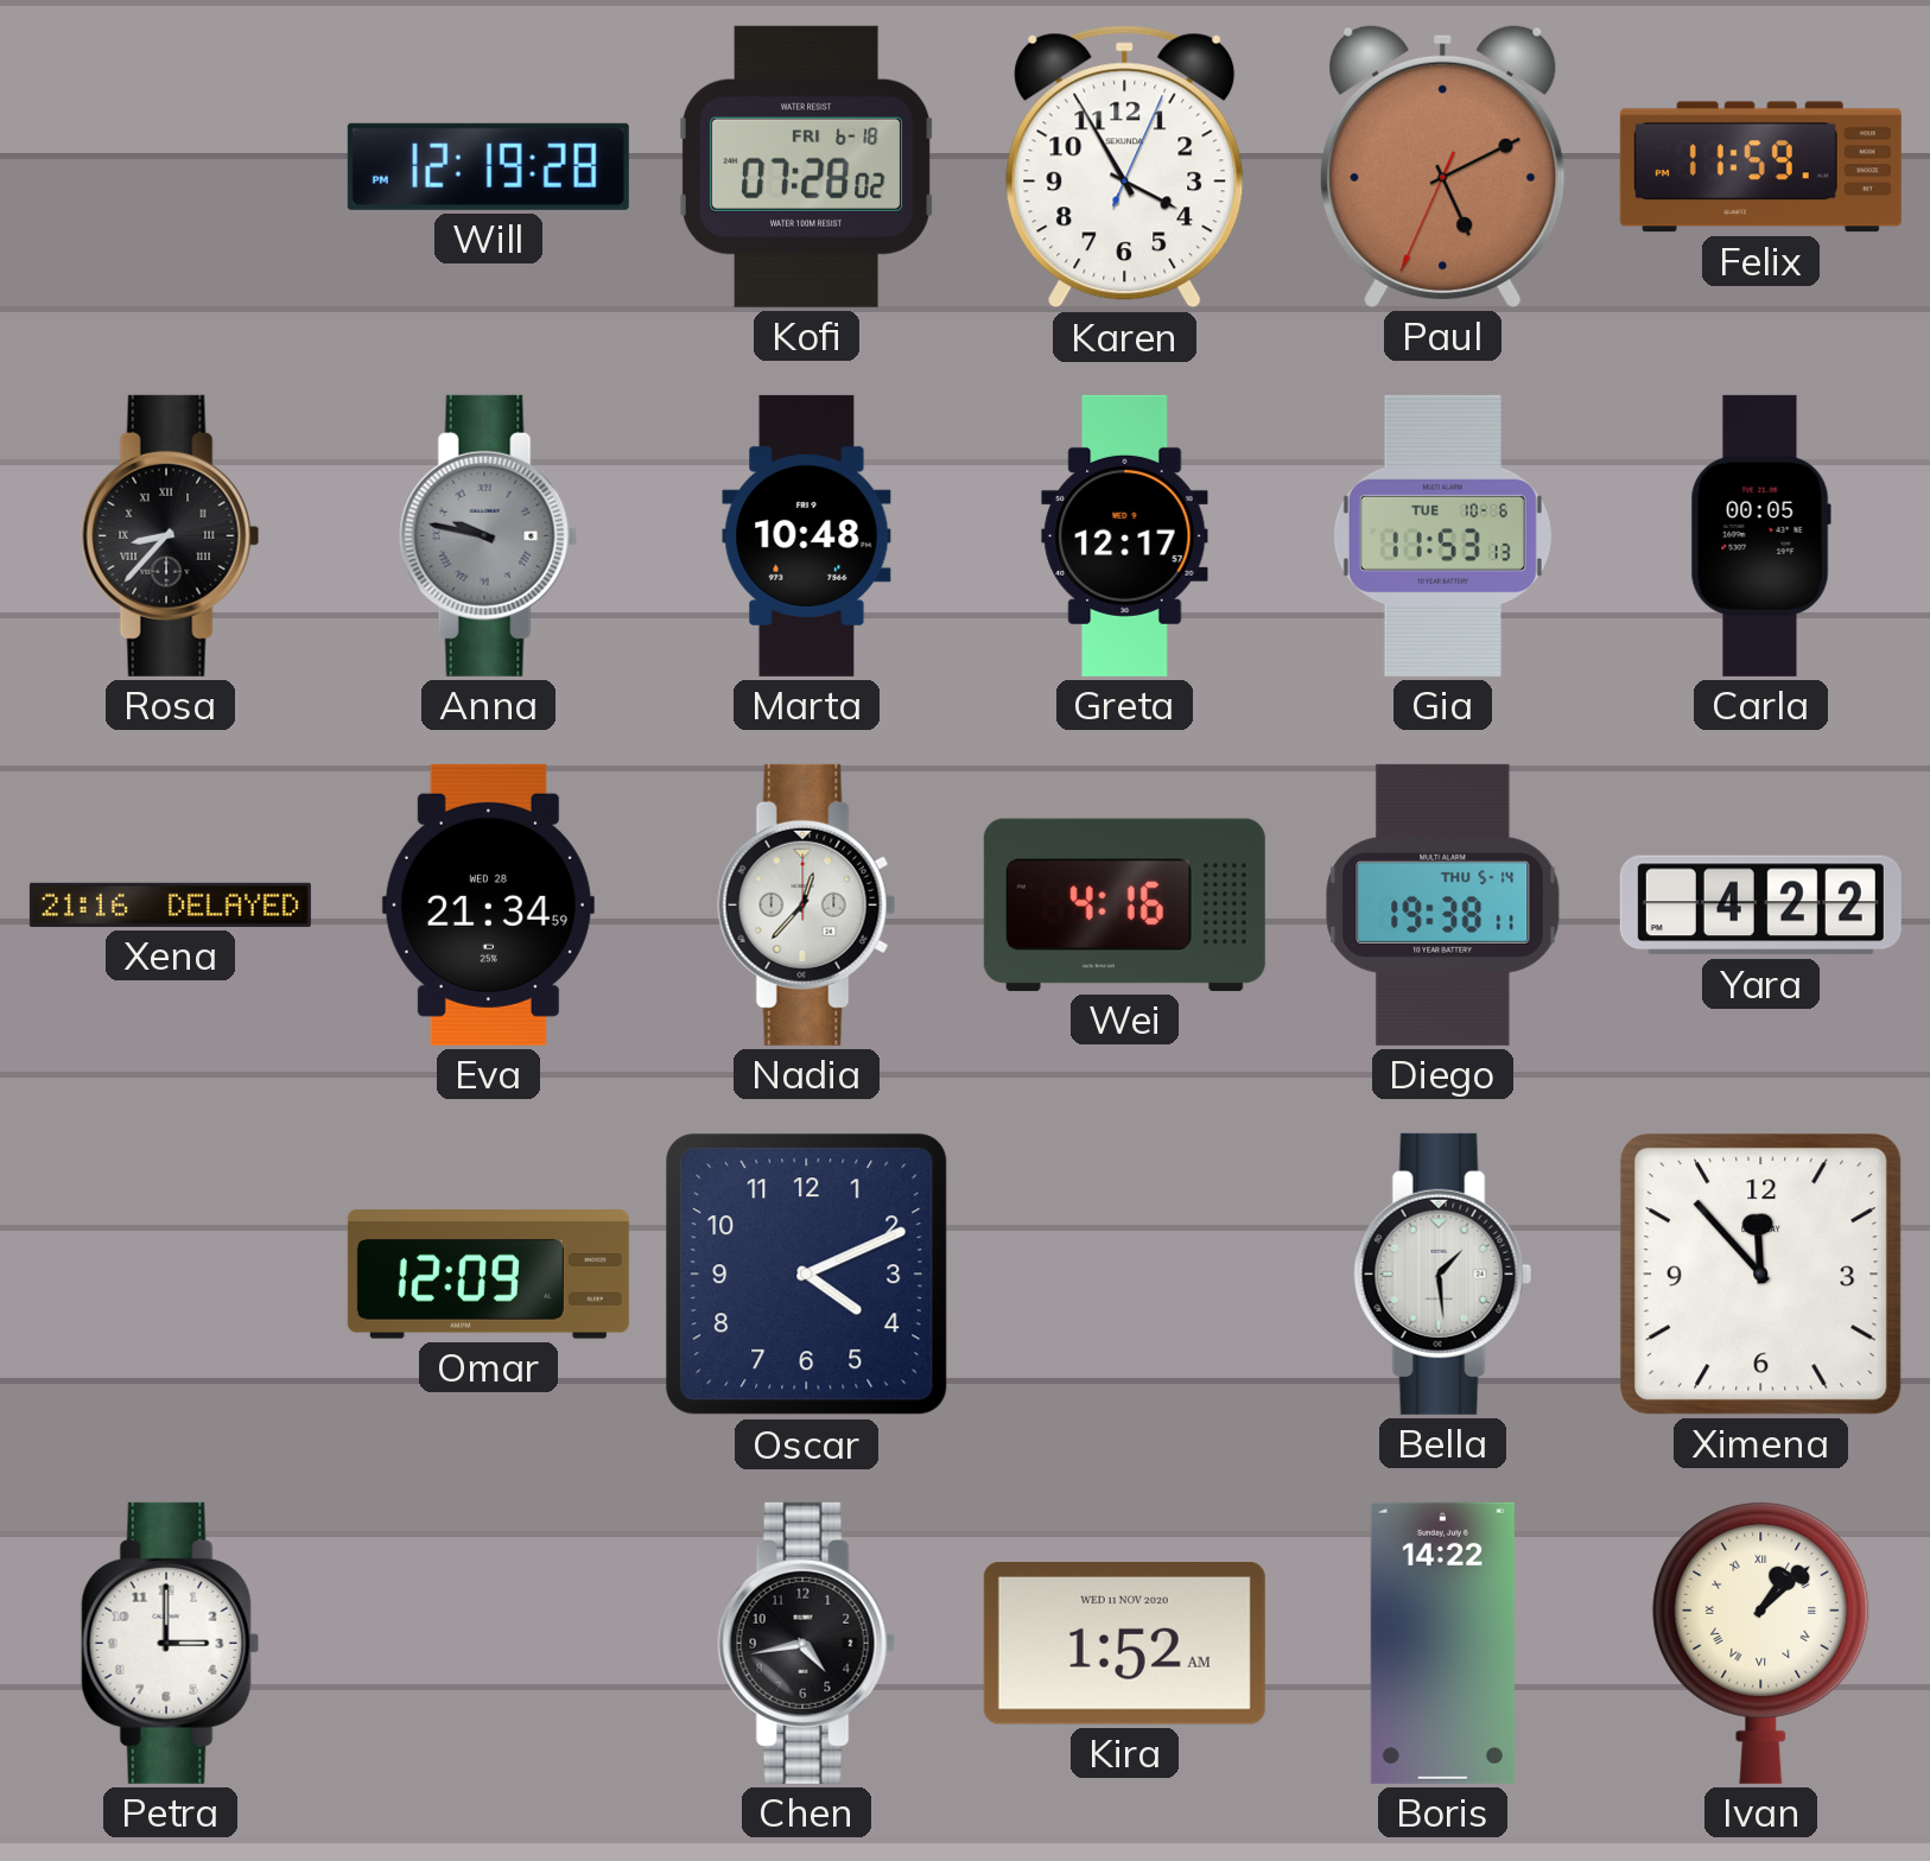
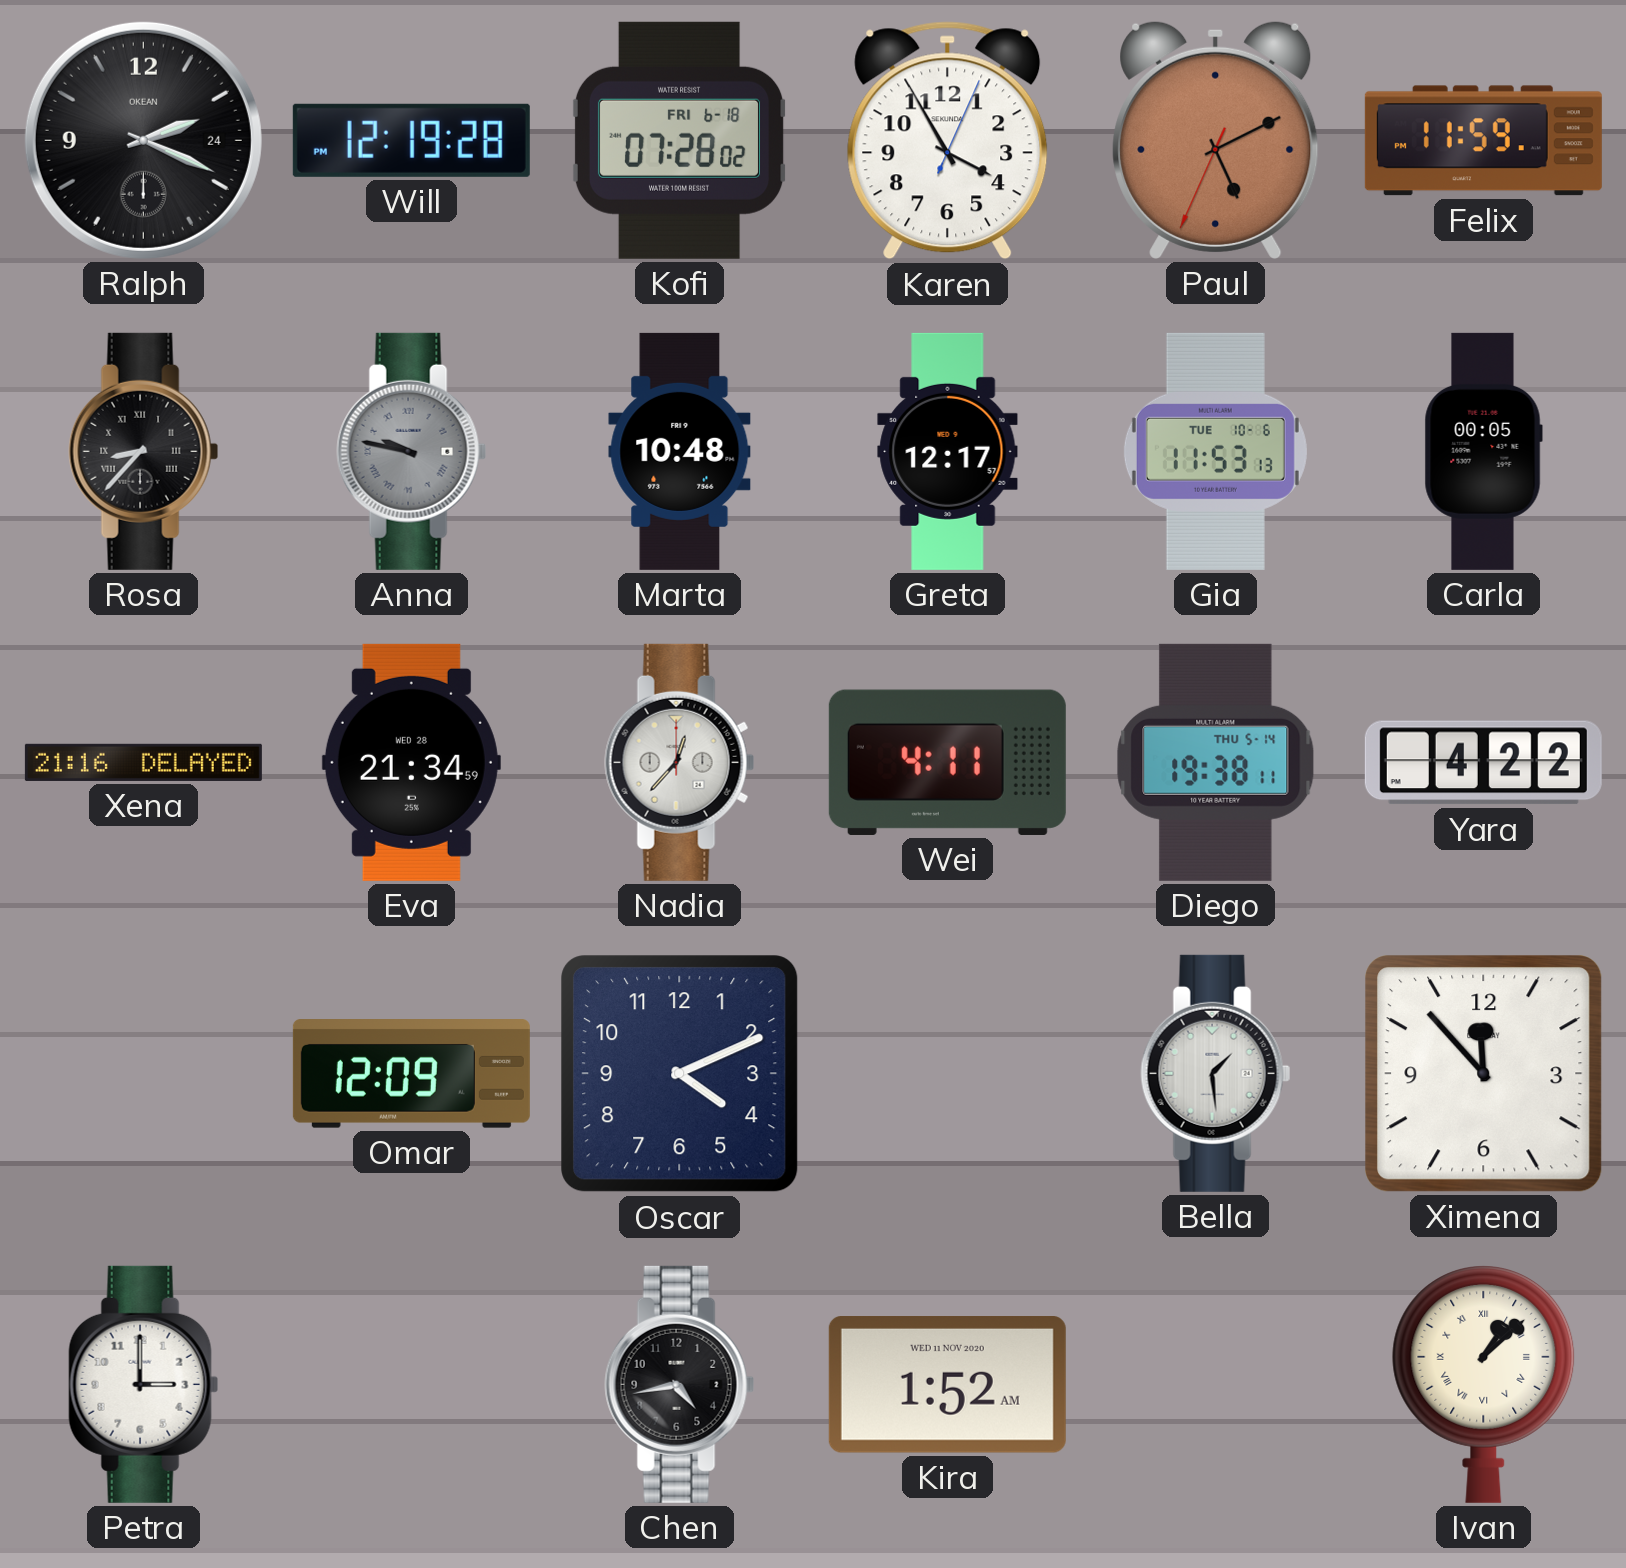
Ralph: none -> 2:19
Wei: 4:16 -> 4:11
Boris: 14:22 -> none
